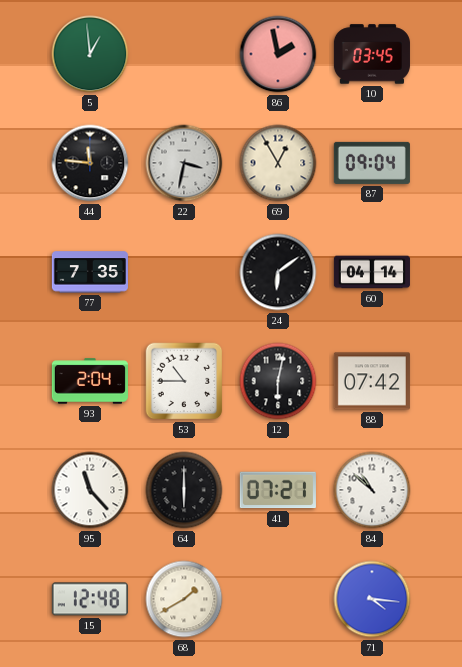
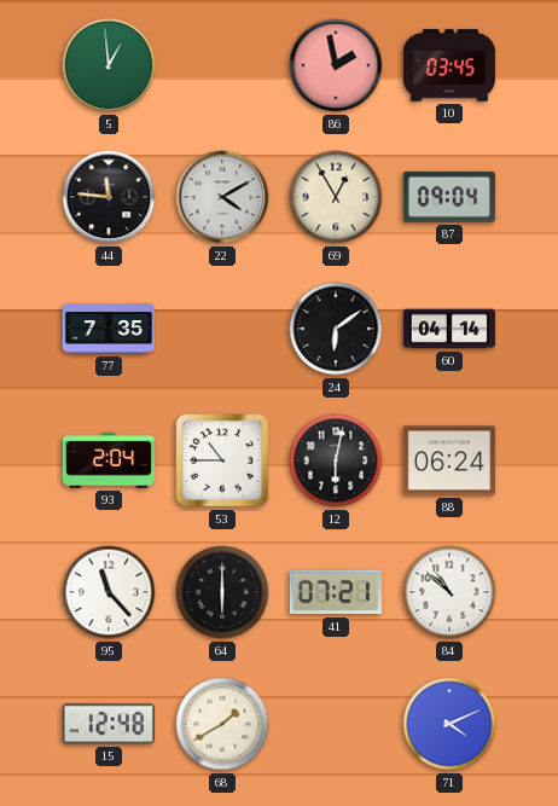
22: 3:32 -> 4:10
88: 07:42 -> 06:24
71: 4:16 -> 4:11
